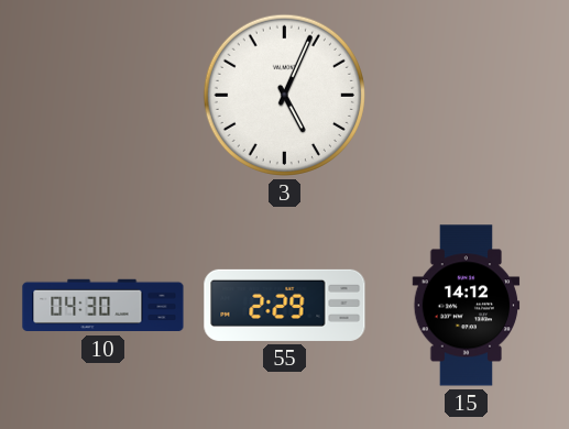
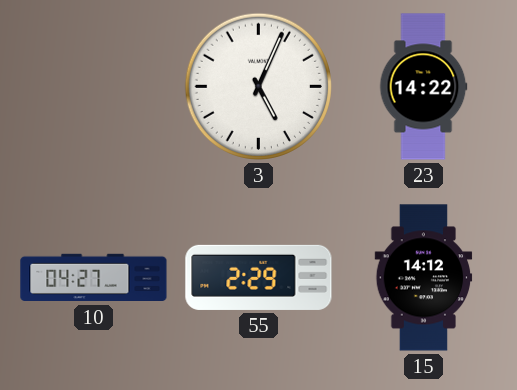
23: none -> 14:22
10: 04:30 -> 04:27
